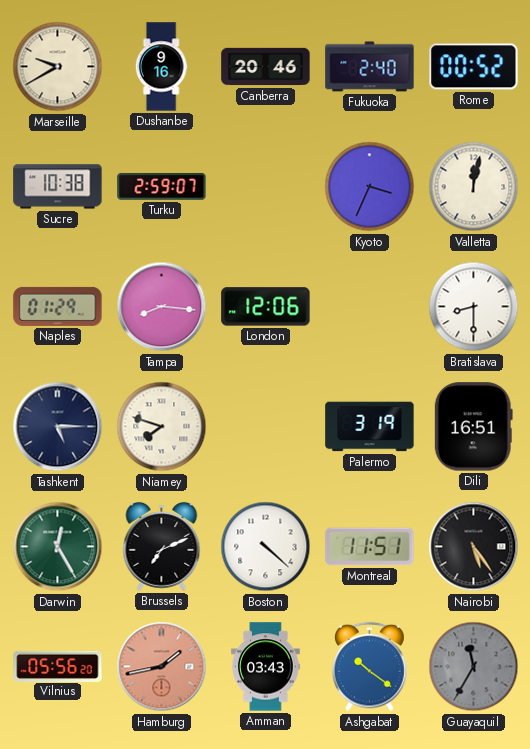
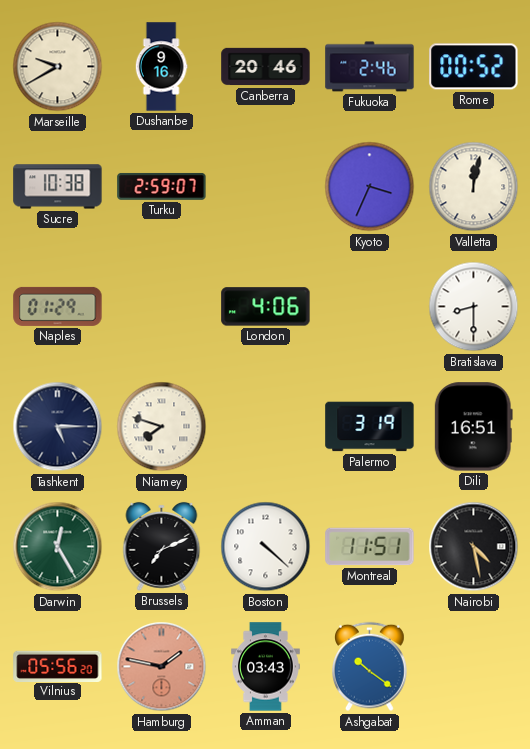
Fukuoka: 2:40 -> 2:46
Tampa: 8:16 -> none
London: 12:06 -> 4:06
Nairobi: 5:24 -> 4:28
Hamburg: 1:43 -> 1:47
Guayaquil: 11:35 -> none
